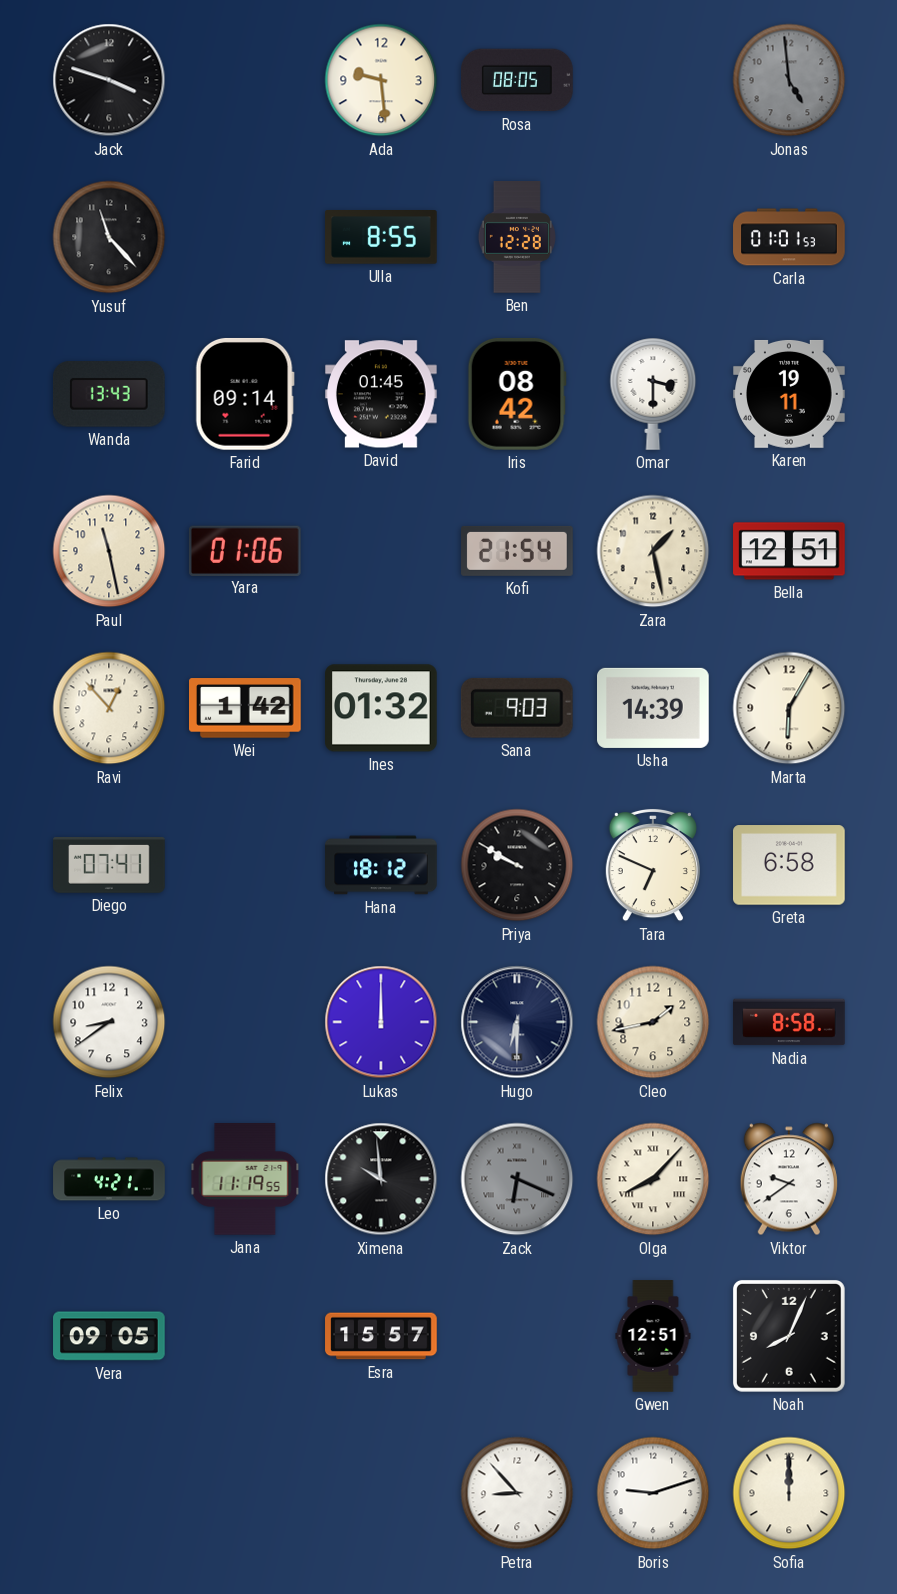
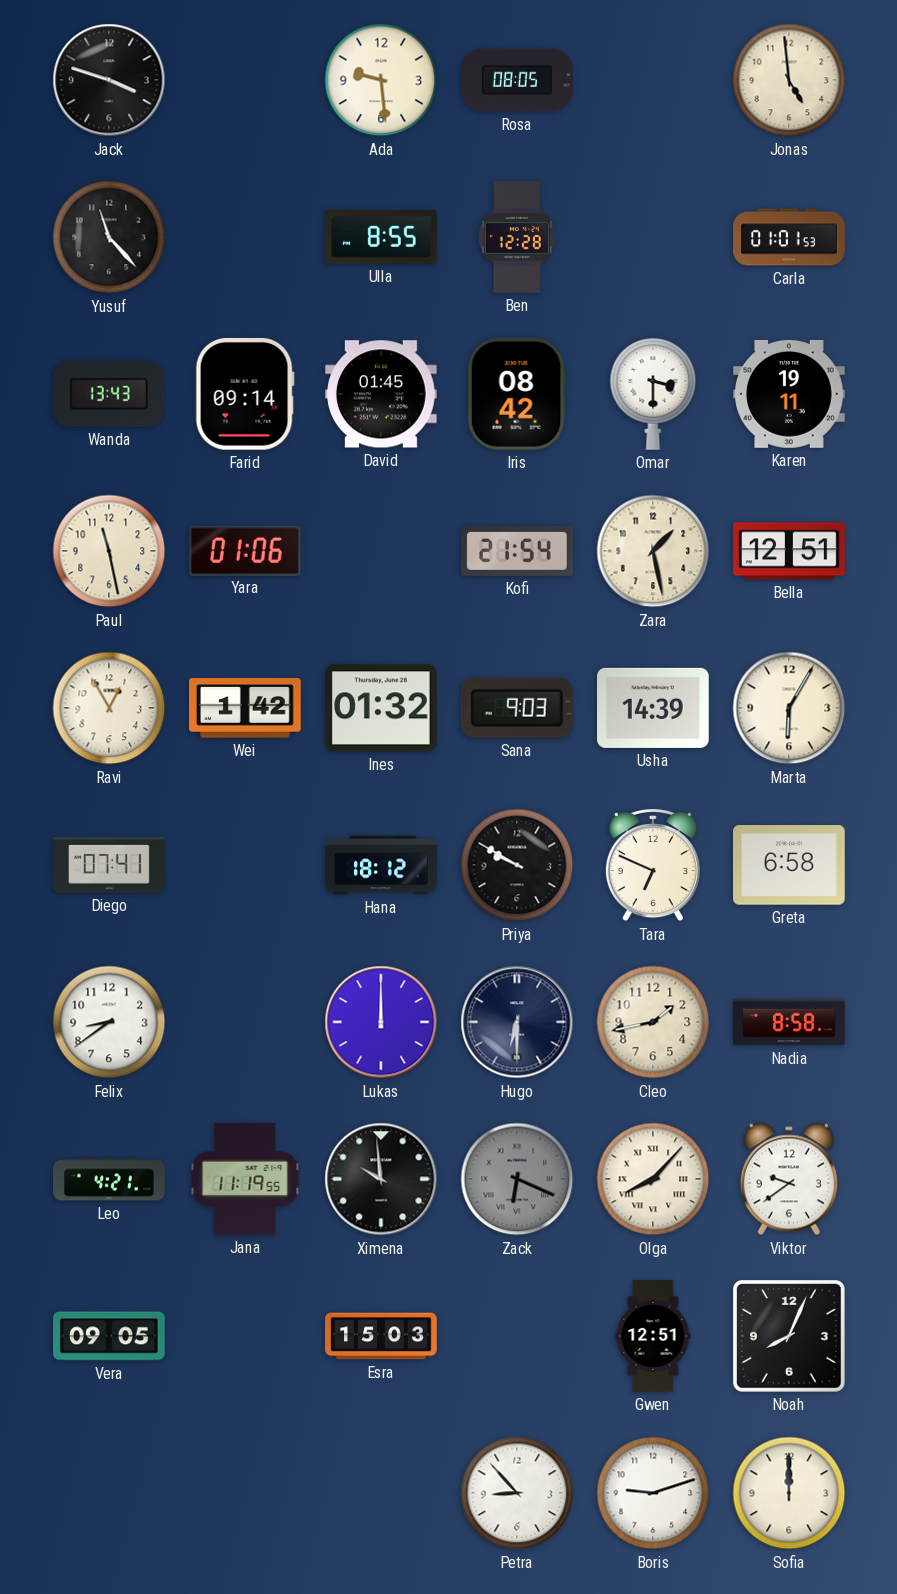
Jonas dial: grey -> cream
Ravi: 12:53 -> 12:55
Esra: 15:57 -> 15:03
